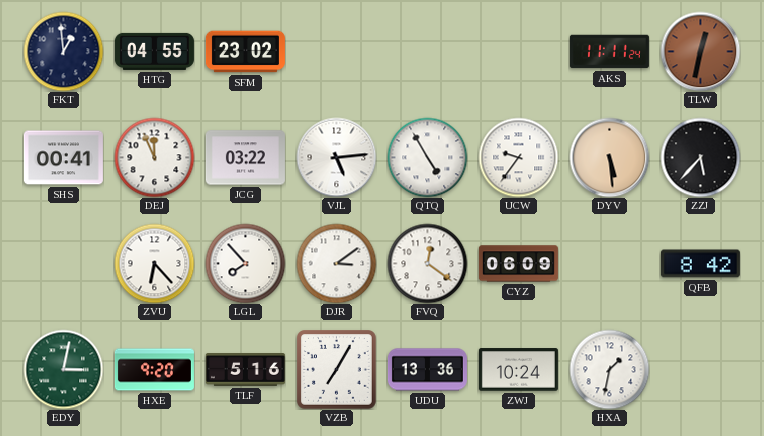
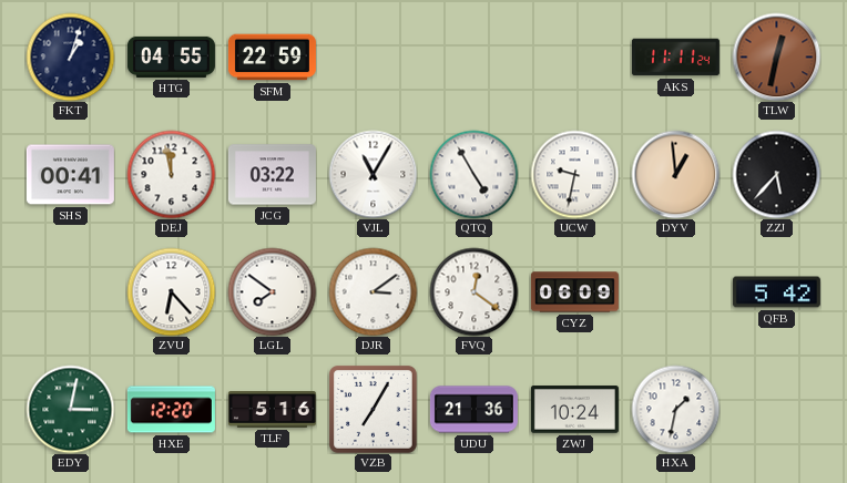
FKT: 12:59 -> 1:03
SFM: 23:02 -> 22:59
DEJ: 11:56 -> 11:58
VJL: 5:14 -> 11:05
UCW: 9:36 -> 9:32
DYV: 5:29 -> 12:59
LGL: 7:53 -> 7:51
QFB: 8:42 -> 5:42
HXE: 9:20 -> 12:20
UDU: 13:36 -> 21:36
